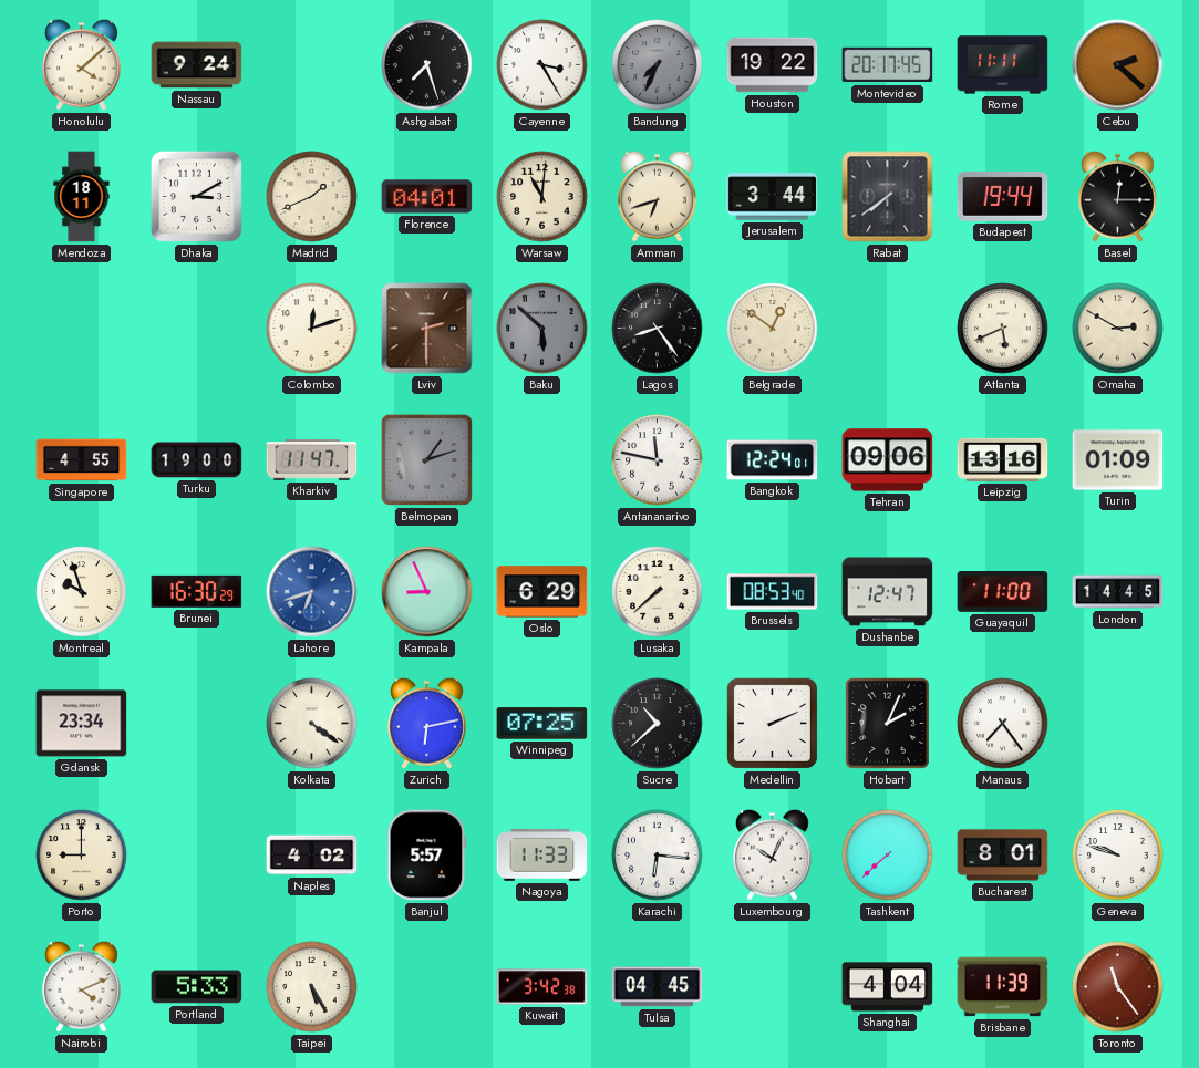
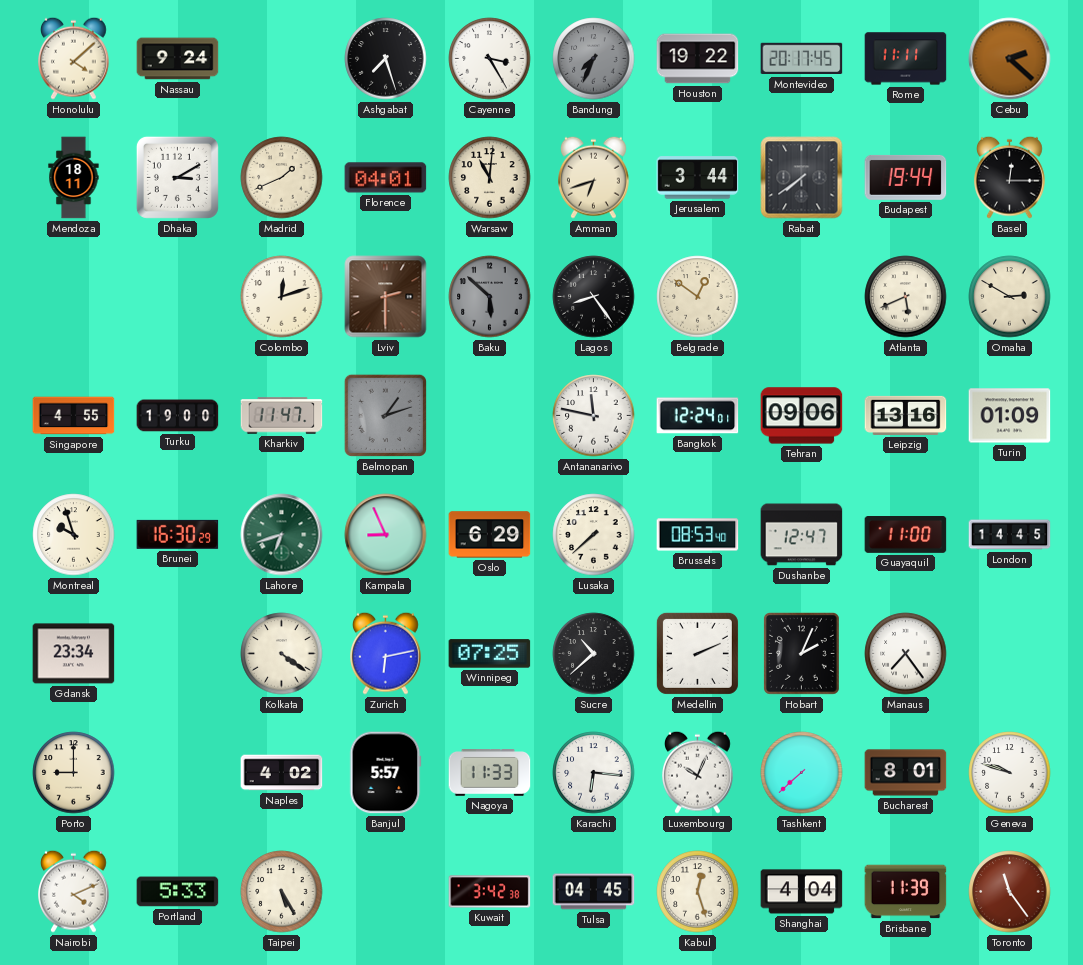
Lahore dial: blue -> green
Kabul: none -> 12:27
